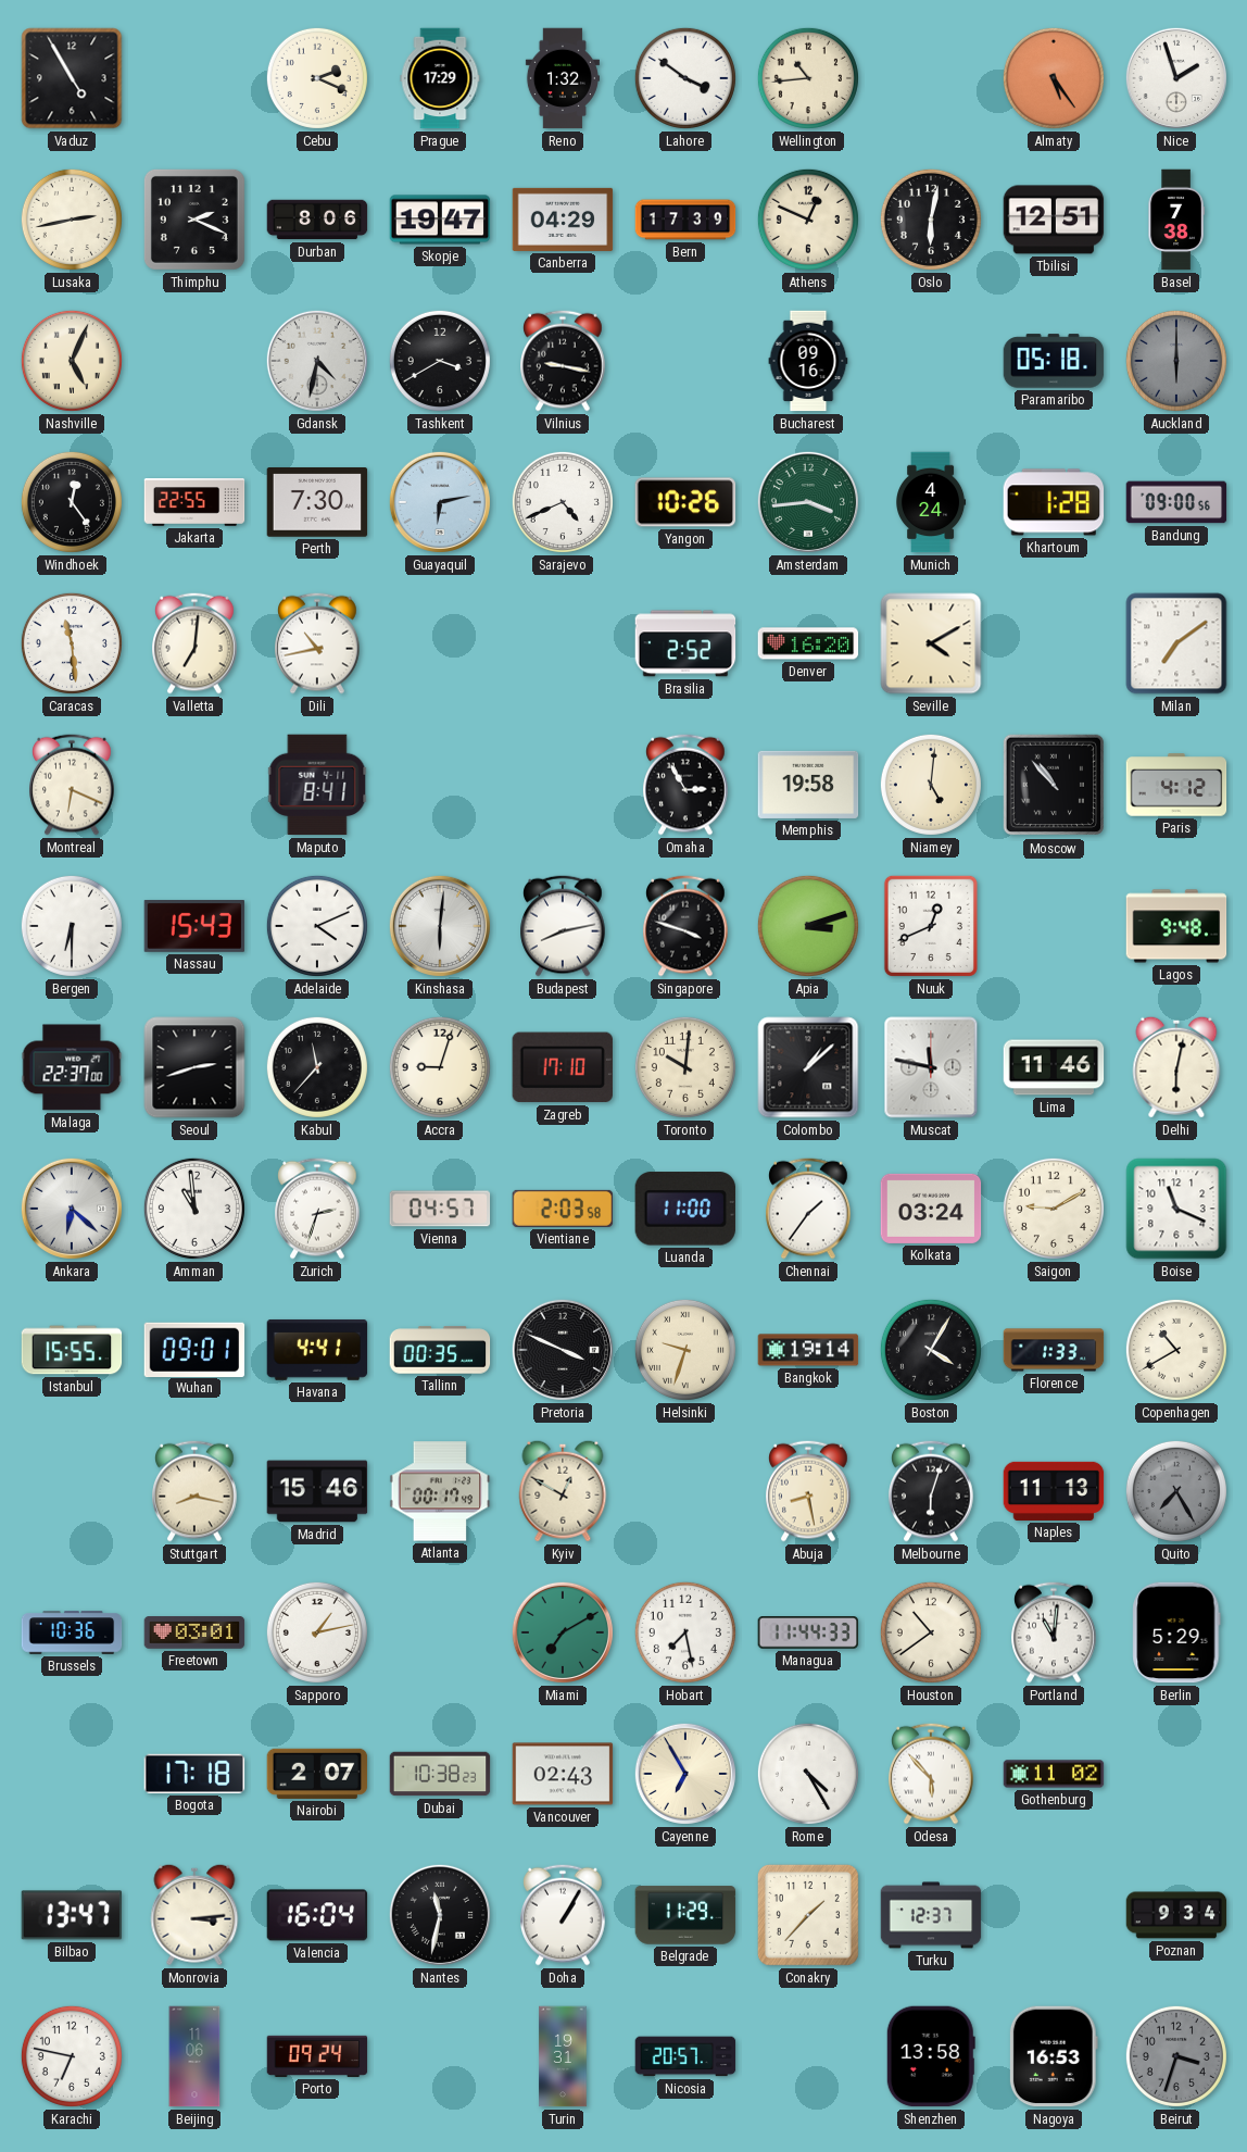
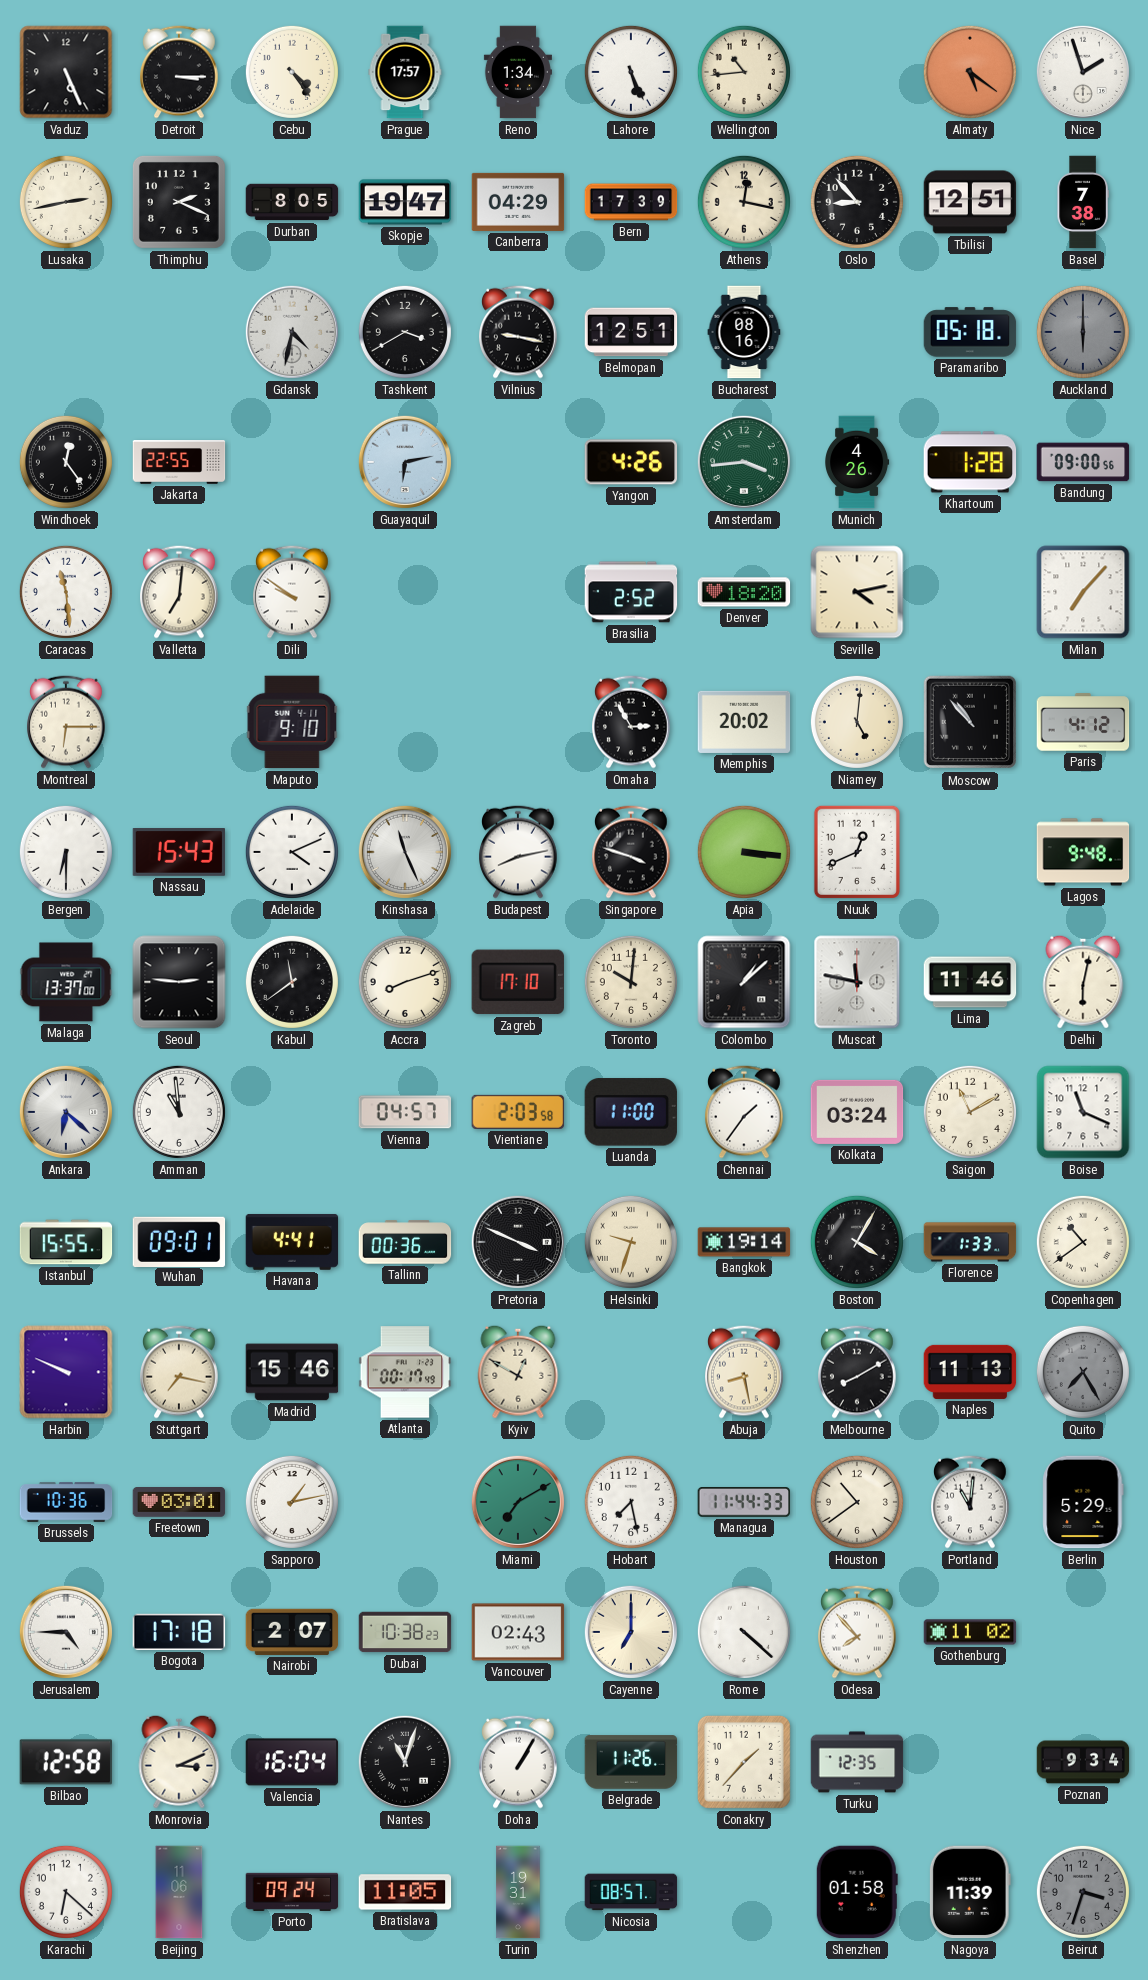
Vaduz: 4:55 -> 5:26
Detroit: none -> 3:15
Cebu: 2:19 -> 4:24
Prague: 17:29 -> 17:57
Reno: 1:32 -> 1:34
Lahore: 3:51 -> 5:26
Almaty: 5:24 -> 5:21
Durban: 8:06 -> 8:05
Athens: 12:49 -> 12:17
Oslo: 6:02 -> 8:53
Nashville: 5:04 -> none
Belmopan: none -> 12:51
Bucharest: 09:16 -> 08:16
Perth: 7:30 -> none
Sarajevo: 4:41 -> none
Yangon: 10:26 -> 4:26
Munich: 4:24 -> 4:26
Dili: 10:43 -> 9:51
Denver: 16:20 -> 18:20
Seville: 4:10 -> 4:13
Milan: 7:09 -> 7:07
Montreal: 6:19 -> 6:15
Maputo: 8:41 -> 9:10
Memphis: 19:58 -> 20:02
Kinshasa: 6:01 -> 11:26
Apia: 3:12 -> 3:16
Malaga: 22:37 -> 13:37
Seoul: 2:42 -> 2:46
Kabul: 11:37 -> 11:39
Accra: 9:03 -> 8:12
Zurich: 2:33 -> none
Saigon: 9:10 -> 11:10
Tallinn: 00:35 -> 00:36
Copenhagen: 10:40 -> 10:39
Harbin: none -> 9:49
Stuttgart: 8:17 -> 7:17
Melbourne: 6:03 -> 8:10
Jerusalem: none -> 4:45
Cayenne: 6:55 -> 7:00
Rome: 4:25 -> 4:22
Odesa: 5:53 -> 7:53
Bilbao: 13:47 -> 12:58
Monrovia: 3:14 -> 3:11
Nantes: 11:32 -> 11:03
Belgrade: 11:29 -> 11:26
Turku: 12:37 -> 12:35
Karachi: 6:47 -> 6:22
Bratislava: none -> 11:05
Nicosia: 20:57 -> 08:57
Shenzhen: 13:58 -> 01:58
Nagoya: 16:53 -> 11:39
